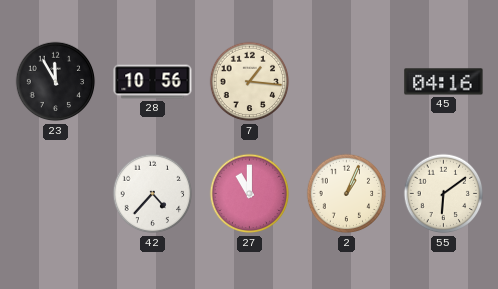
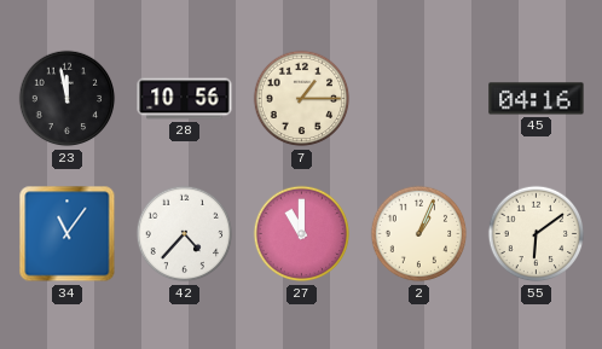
23: 11:55 -> 11:58
7: 1:16 -> 1:15
34: none -> 11:06
